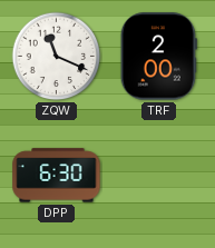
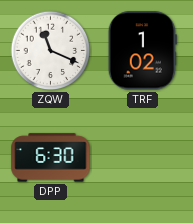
TRF: 2:00 -> 1:02
